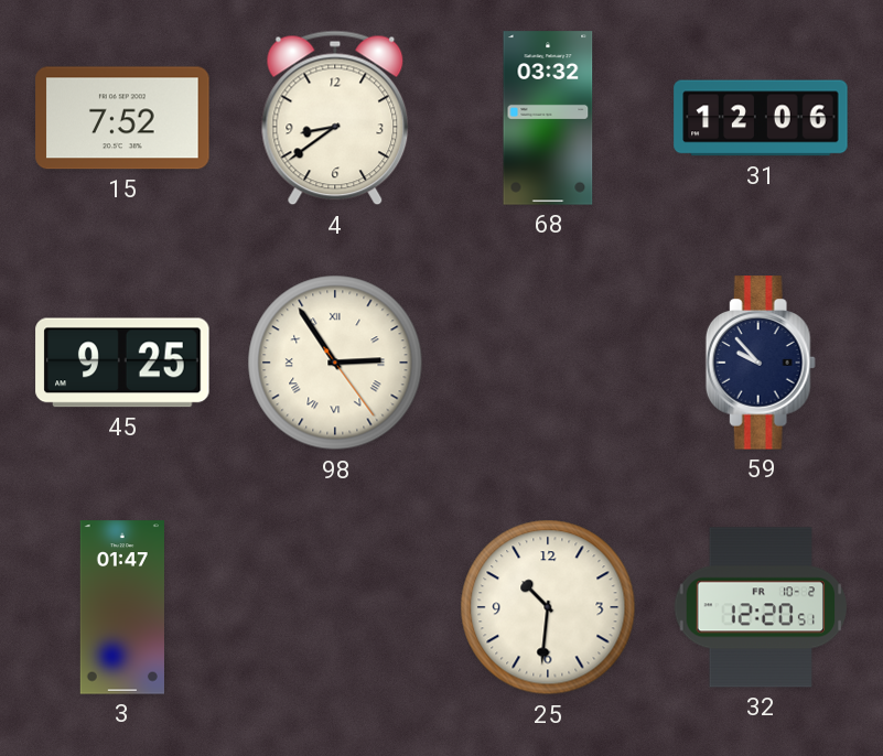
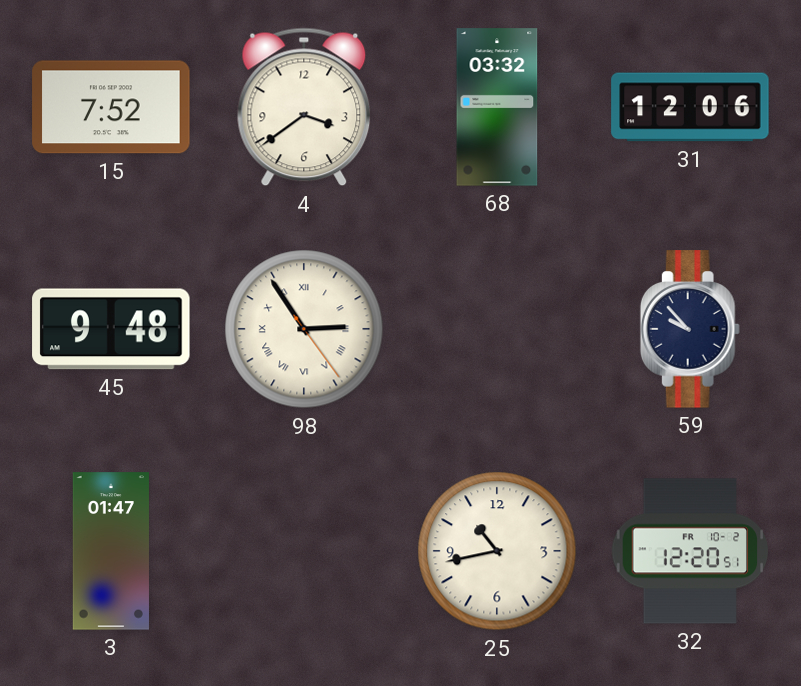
4: 8:39 -> 3:39
45: 9:25 -> 9:48
25: 10:31 -> 10:43
